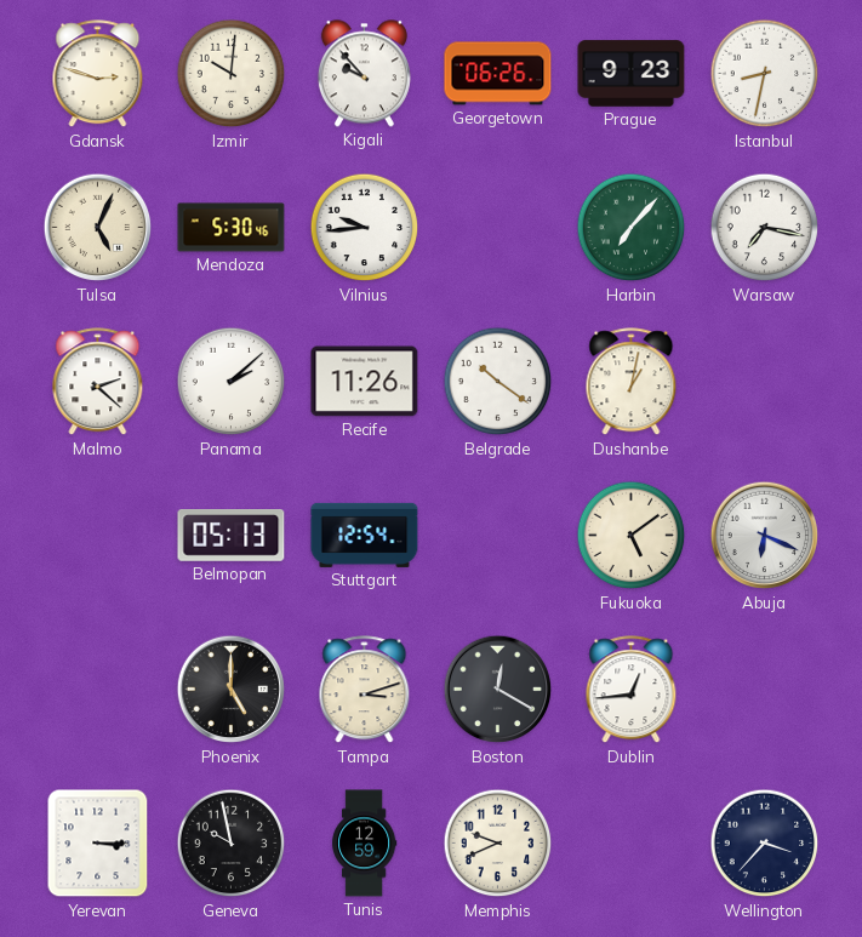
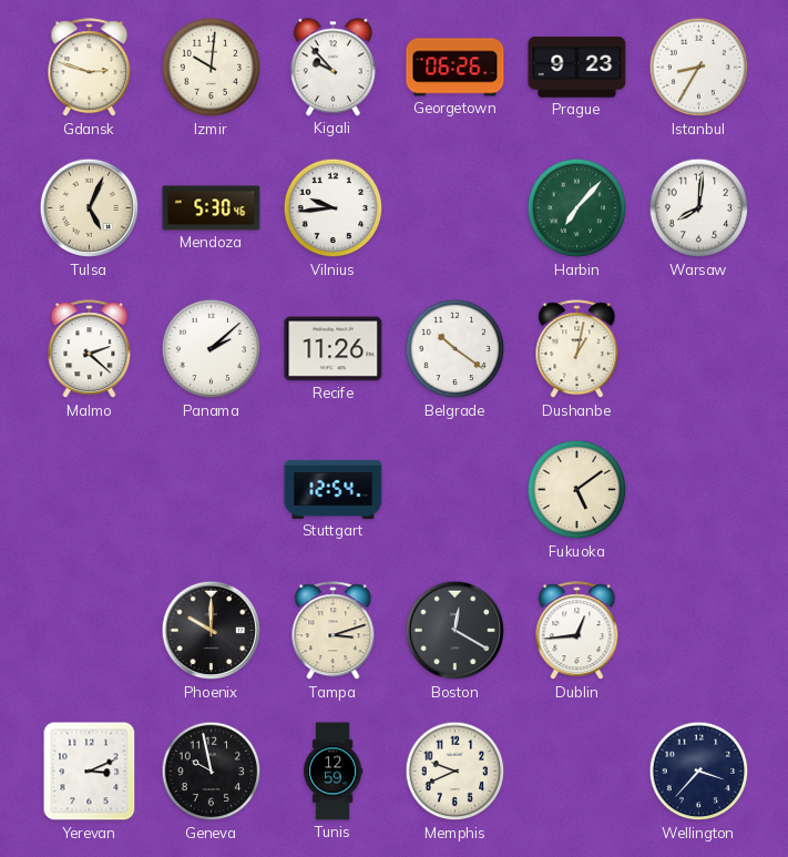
Istanbul: 8:32 -> 8:35
Warsaw: 7:17 -> 8:01
Belmopan: 05:13 -> none
Abuja: 6:19 -> none
Phoenix: 5:00 -> 10:00
Yerevan: 3:15 -> 3:11
